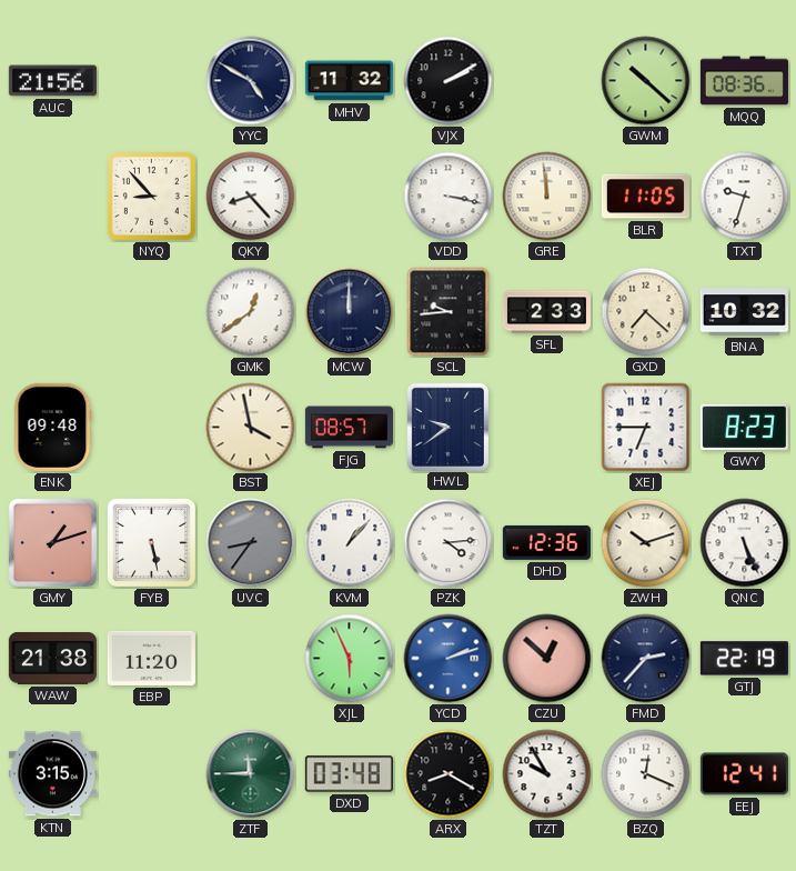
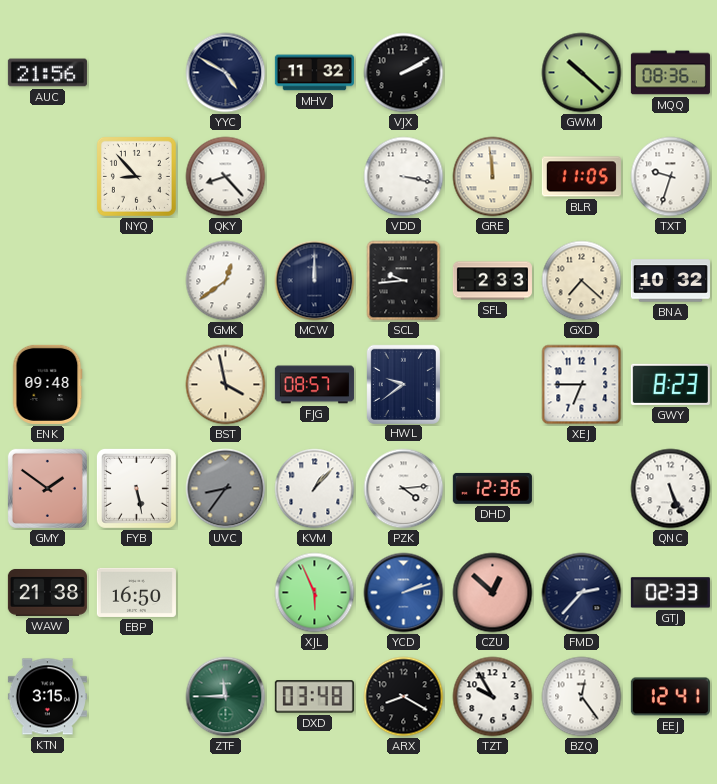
GMY: 1:12 -> 1:51
ZWH: 10:12 -> none
EBP: 11:20 -> 16:50
GTJ: 22:19 -> 02:33
BZQ: 12:19 -> 12:24
